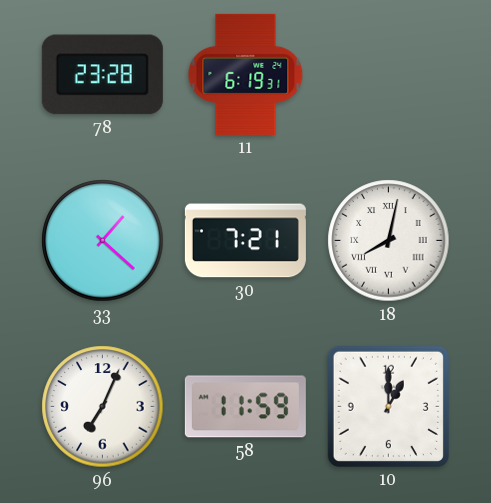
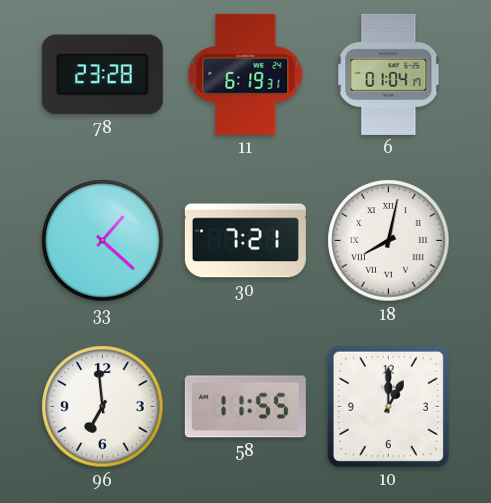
6: none -> 01:04
96: 7:04 -> 6:59
58: 11:59 -> 11:55
